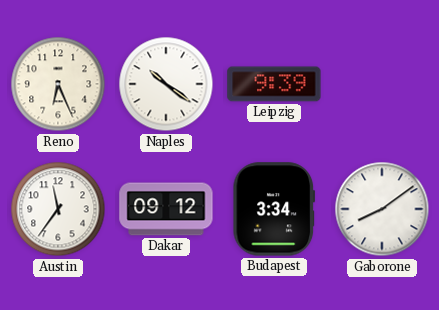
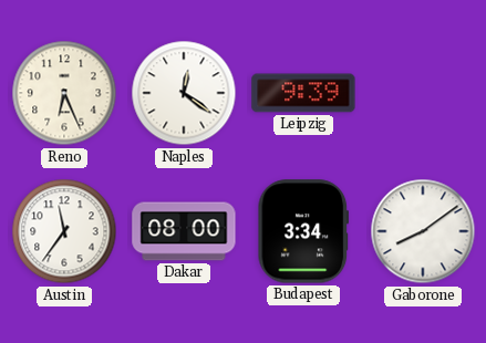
Naples: 10:21 -> 12:21
Dakar: 09:12 -> 08:00
